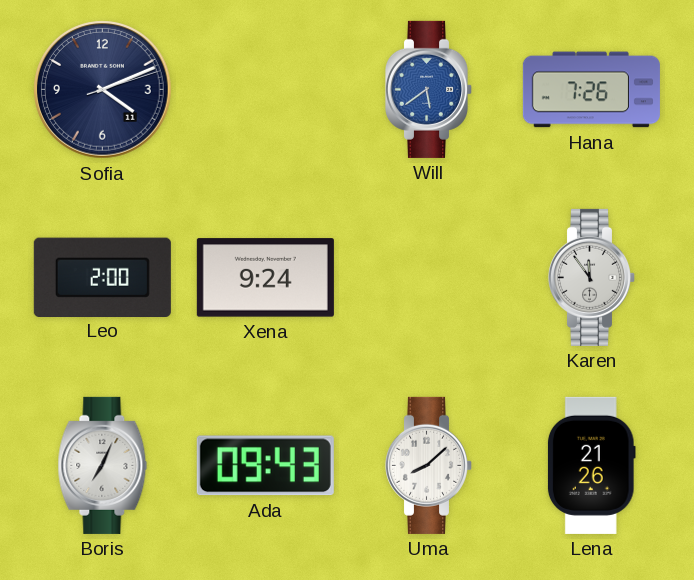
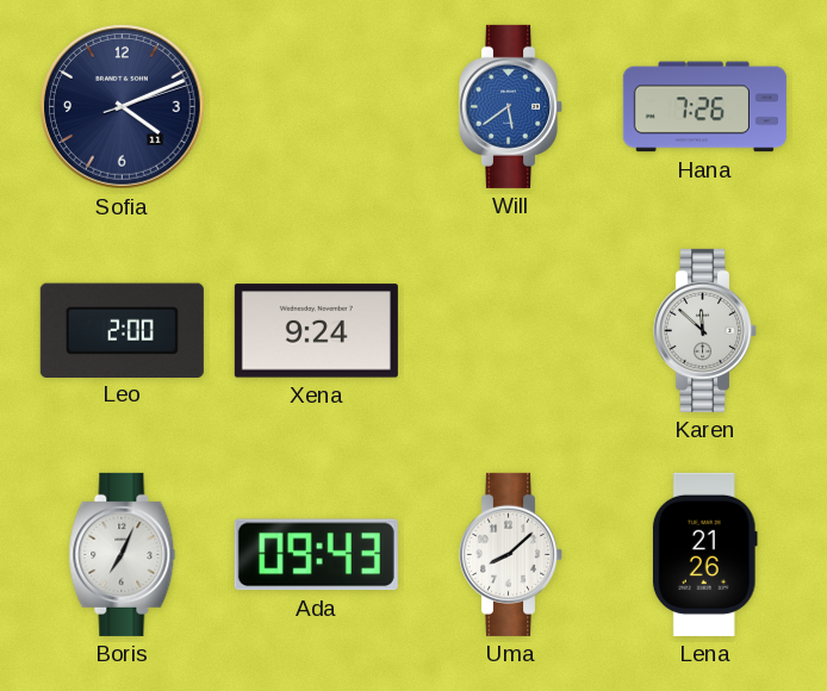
Karen: 11:54 -> 11:52
